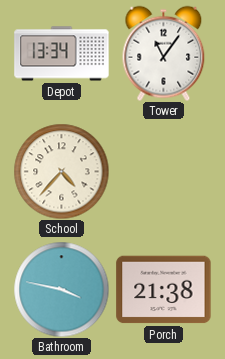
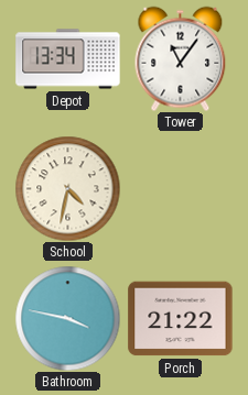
School: 4:37 -> 4:32
Porch: 21:38 -> 21:22
